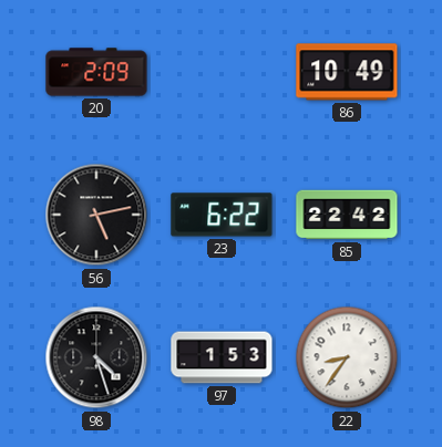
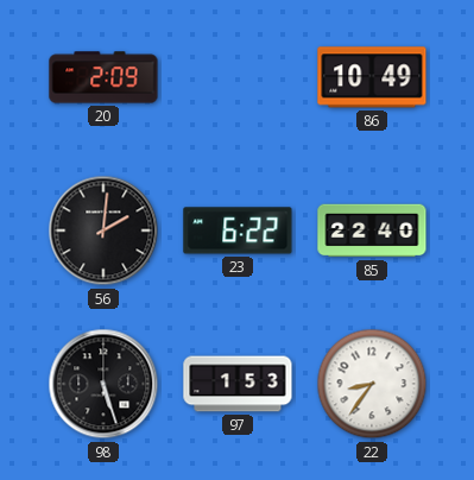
56: 5:13 -> 2:01
85: 22:42 -> 22:40
98: 4:27 -> 5:27
